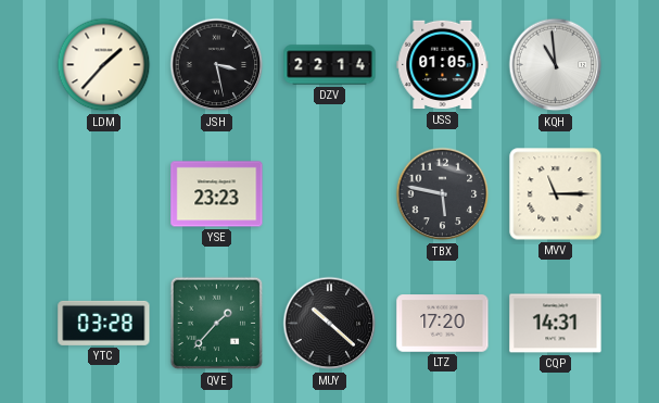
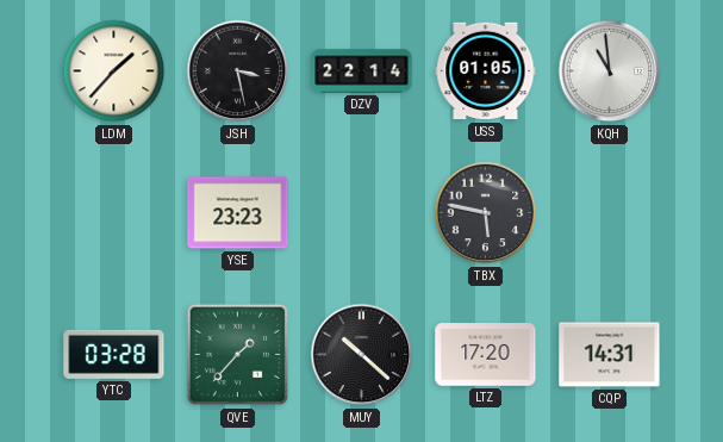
MVV: 11:15 -> none
